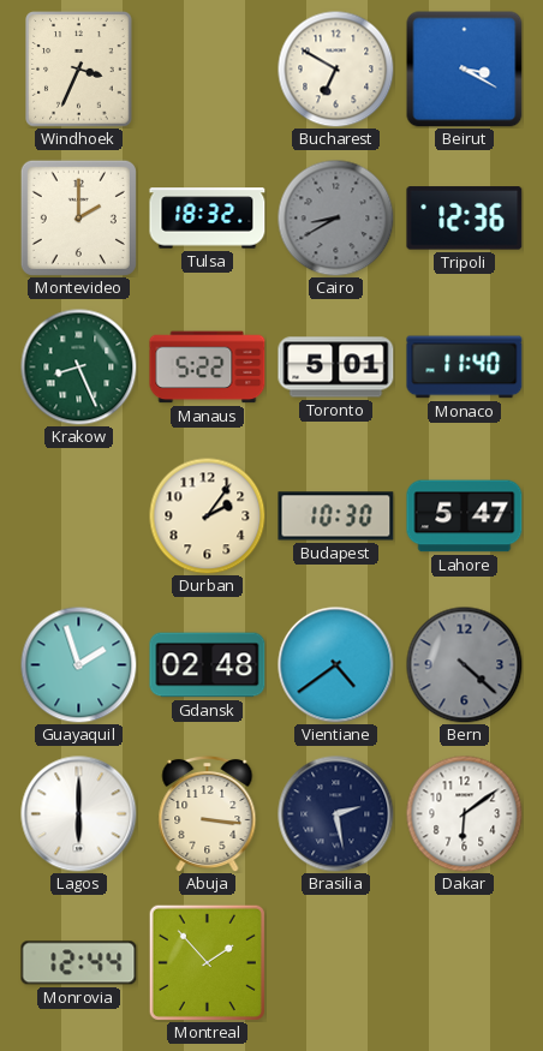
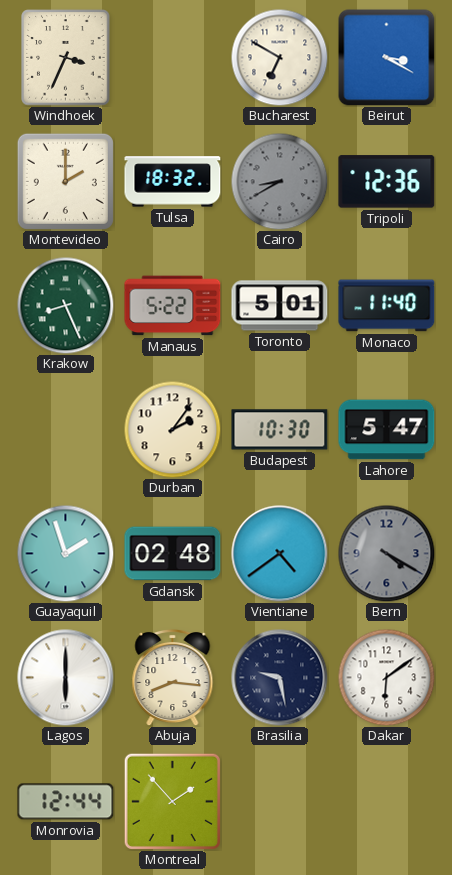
Bern: 4:22 -> 4:20
Abuja: 3:16 -> 8:16
Brasilia: 2:28 -> 9:28
